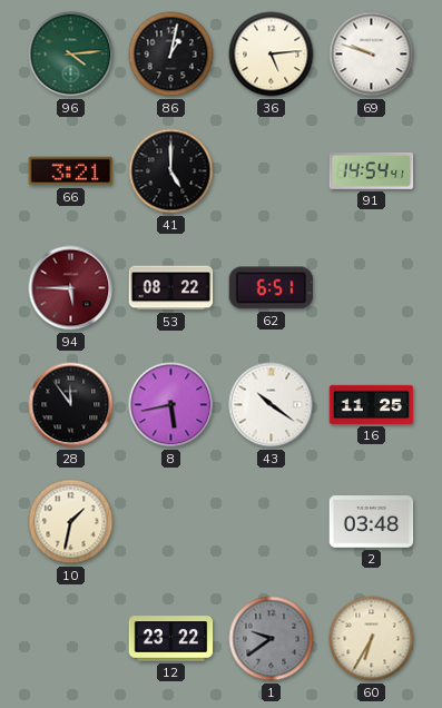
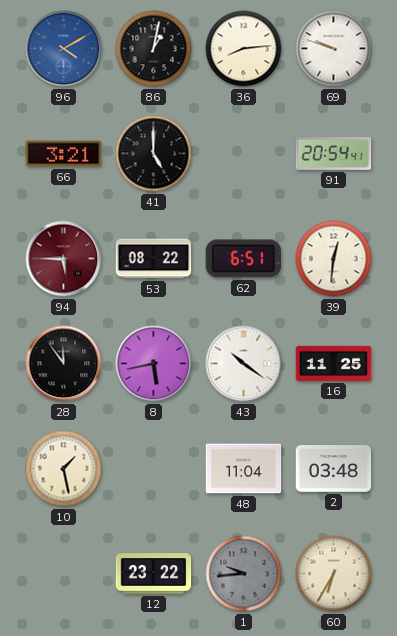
96: 4:14 -> 4:10
96 dial: green -> blue
36: 5:14 -> 8:14
91: 14:54 -> 20:54
39: none -> 12:31
10: 1:32 -> 1:28
48: none -> 11:04
1: 9:39 -> 9:44
